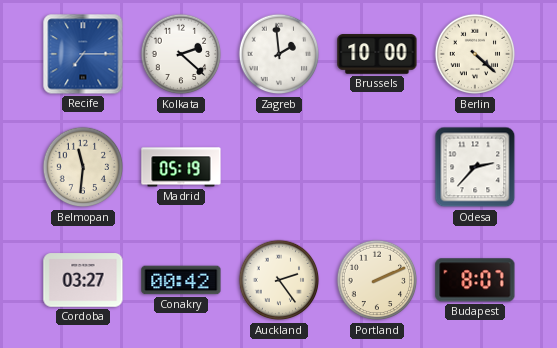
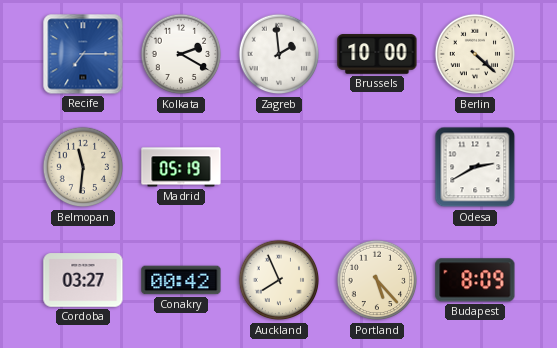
Kolkata: 2:22 -> 2:20
Odesa: 2:37 -> 2:40
Auckland: 2:24 -> 7:56
Portland: 2:11 -> 5:23
Budapest: 8:07 -> 8:09
